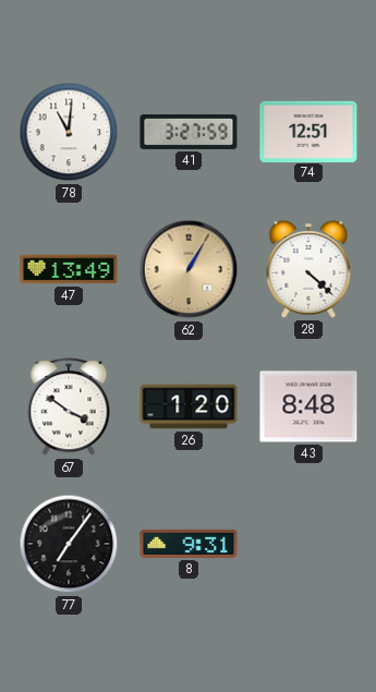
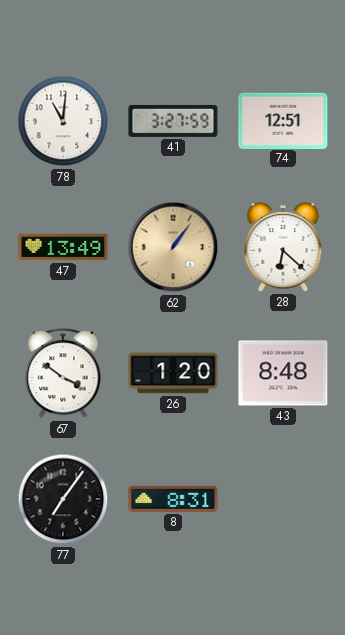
62: 1:05 -> 1:06
28: 4:22 -> 6:22
8: 9:31 -> 8:31
